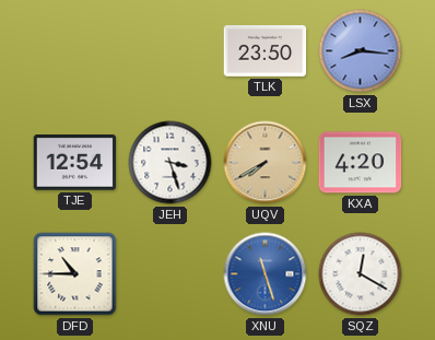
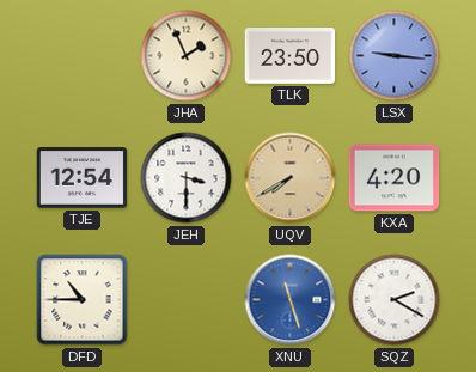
JHA: none -> 1:56
LSX: 8:16 -> 9:16
JEH: 3:27 -> 3:30
SQZ: 12:20 -> 2:20
